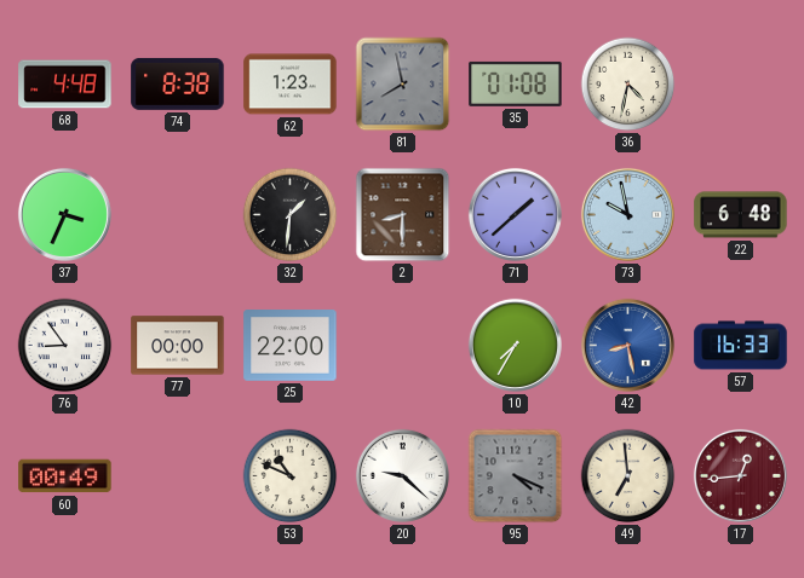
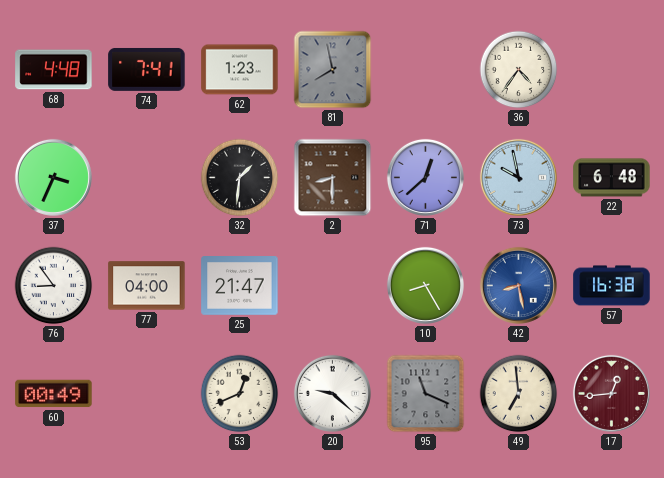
74: 8:38 -> 7:41
35: 01:08 -> none
36: 4:32 -> 4:36
71: 1:38 -> 12:38
77: 00:00 -> 04:00
25: 22:00 -> 21:47
10: 7:35 -> 8:25
57: 16:33 -> 16:38
53: 10:49 -> 12:41
95: 4:19 -> 11:19
